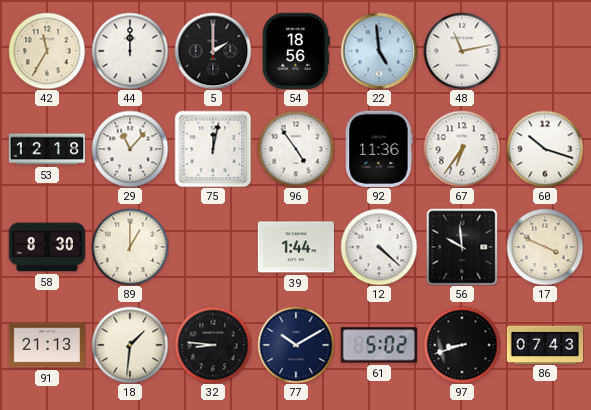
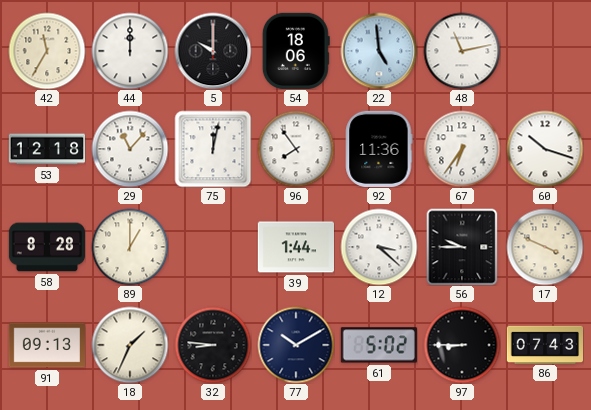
5: 2:00 -> 10:00
54: 18:56 -> 18:06
96: 4:54 -> 7:54
58: 8:30 -> 8:28
12: 4:22 -> 3:22
56: 9:59 -> 9:45
91: 21:13 -> 09:13
18: 1:31 -> 1:34
97: 8:42 -> 8:45
